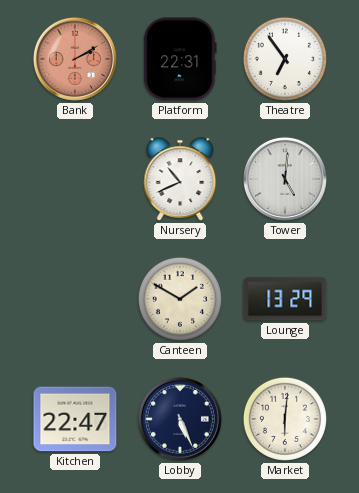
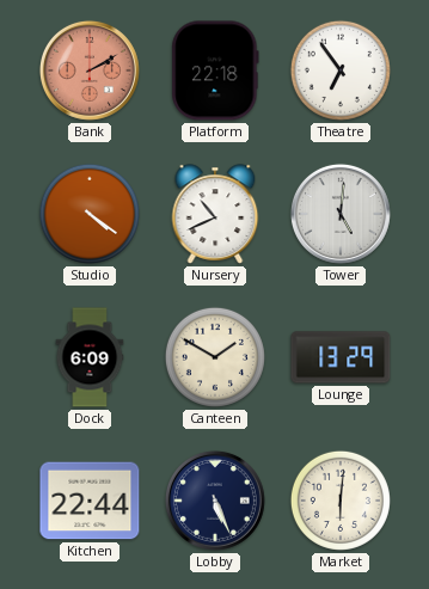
Platform: 22:31 -> 22:18
Studio: none -> 4:21
Dock: none -> 6:09
Kitchen: 22:47 -> 22:44
